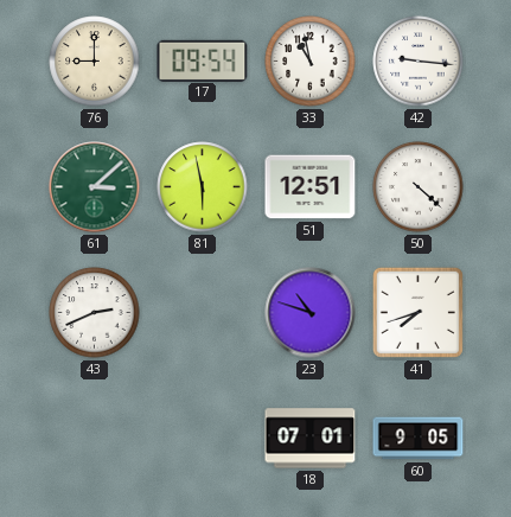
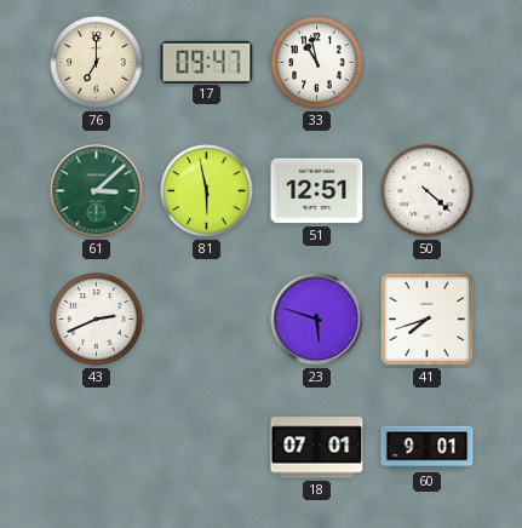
76: 9:00 -> 7:00
17: 09:54 -> 09:47
42: 9:16 -> none
23: 10:48 -> 5:48
60: 9:05 -> 9:01
